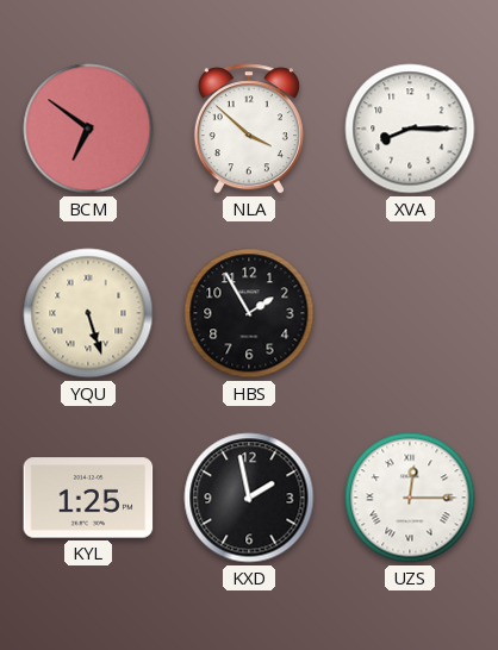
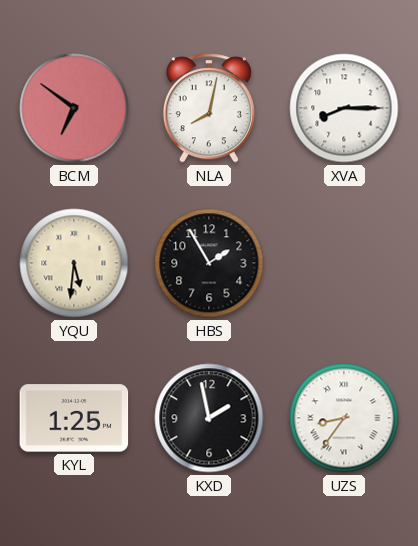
NLA: 3:52 -> 8:02
YQU: 5:27 -> 5:31
UZS: 12:15 -> 8:36
